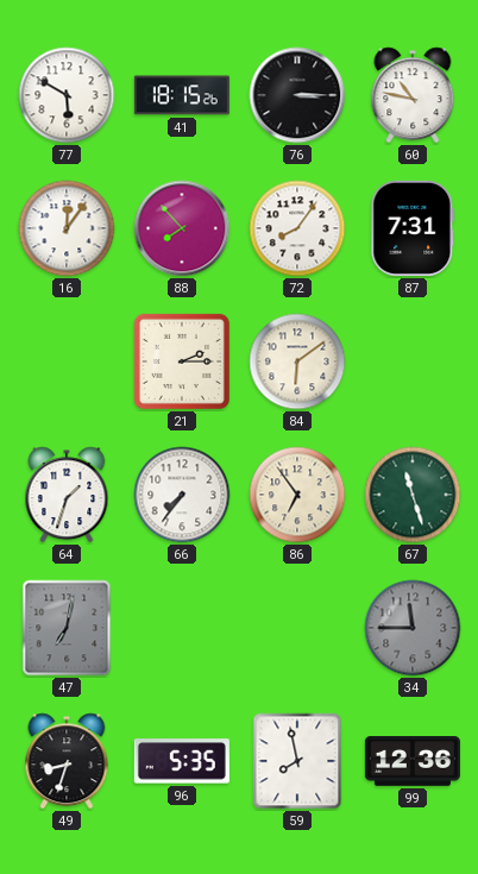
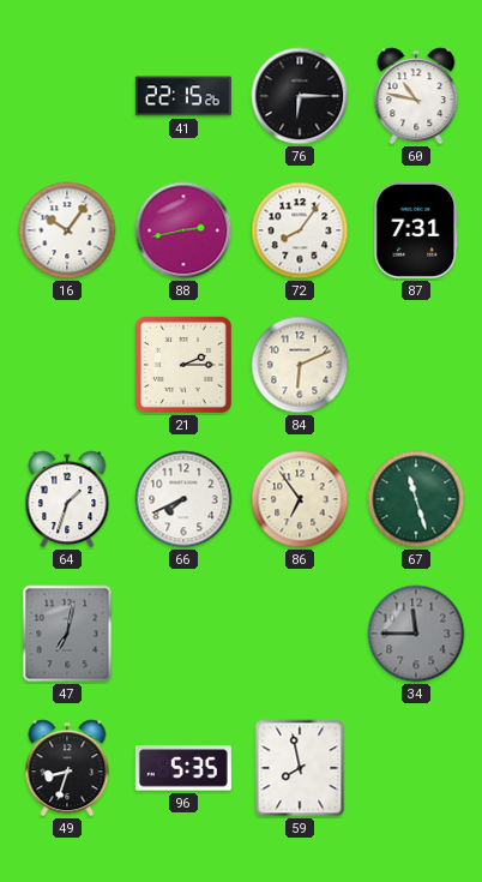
77: 5:50 -> none
41: 18:15 -> 22:15
76: 3:15 -> 6:15
16: 12:06 -> 10:06
88: 7:53 -> 2:43
84: 6:09 -> 6:11
66: 7:36 -> 7:41
99: 12:36 -> none
